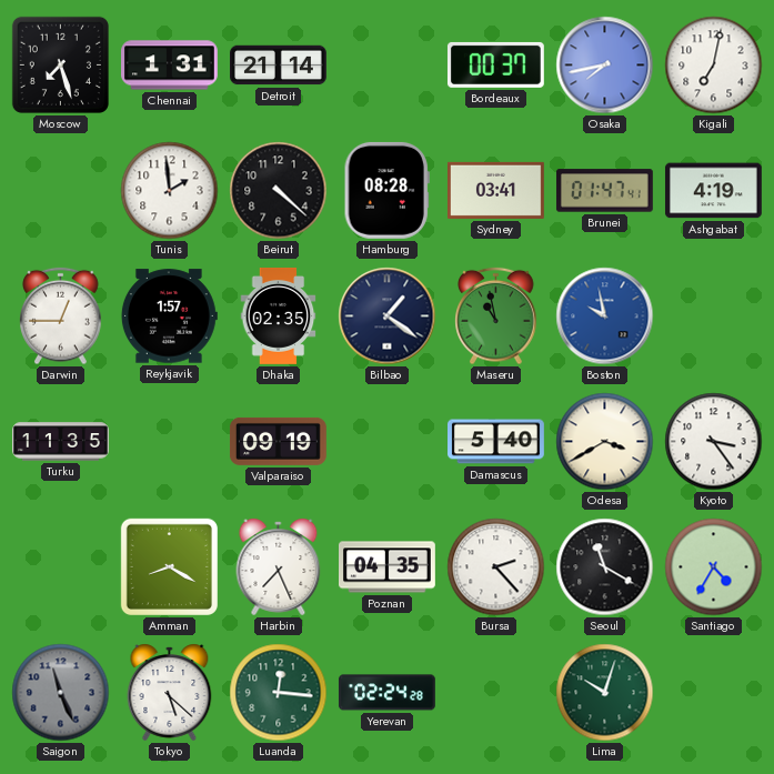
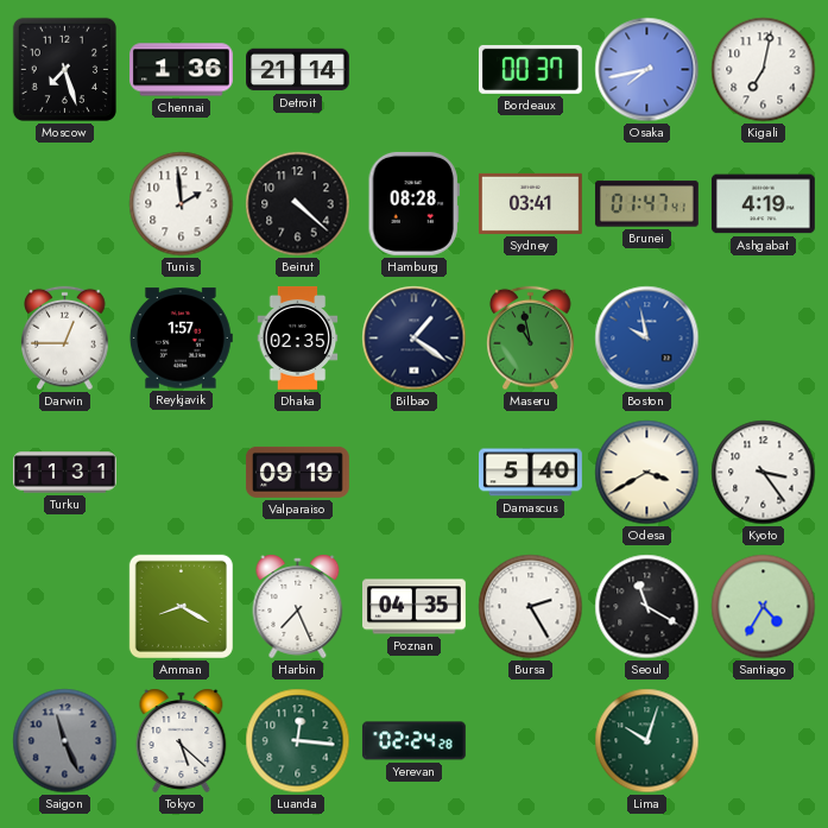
Chennai: 1:31 -> 1:36
Turku: 11:35 -> 11:31
Bursa: 2:23 -> 2:25
